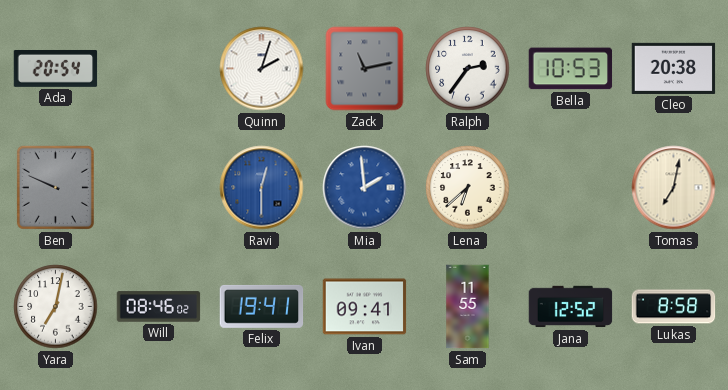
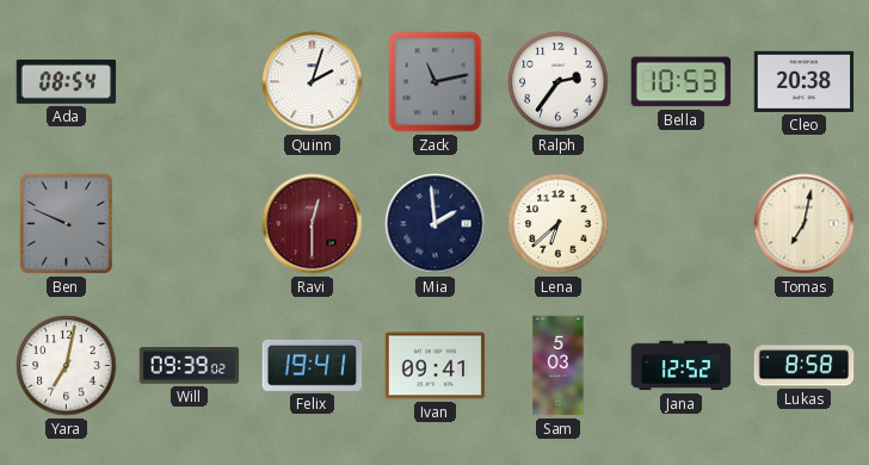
Ada: 20:54 -> 08:54
Ravi dial: blue -> burgundy
Mia dial: blue -> navy
Will: 08:46 -> 09:39
Sam: 11:55 -> 5:03
